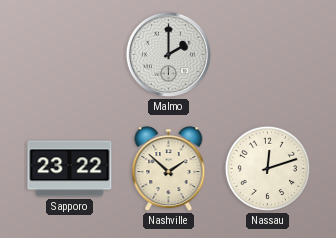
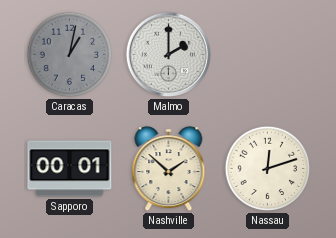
Caracas: none -> 1:02
Sapporo: 23:22 -> 00:01
